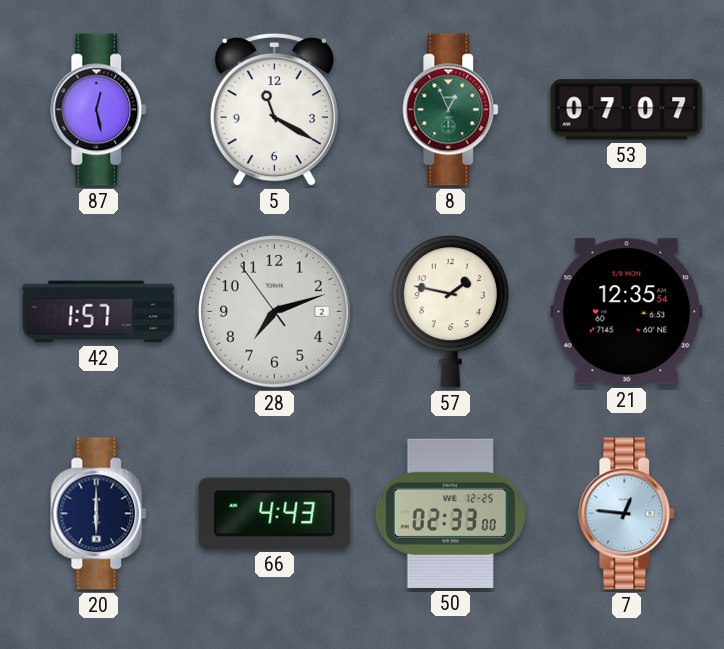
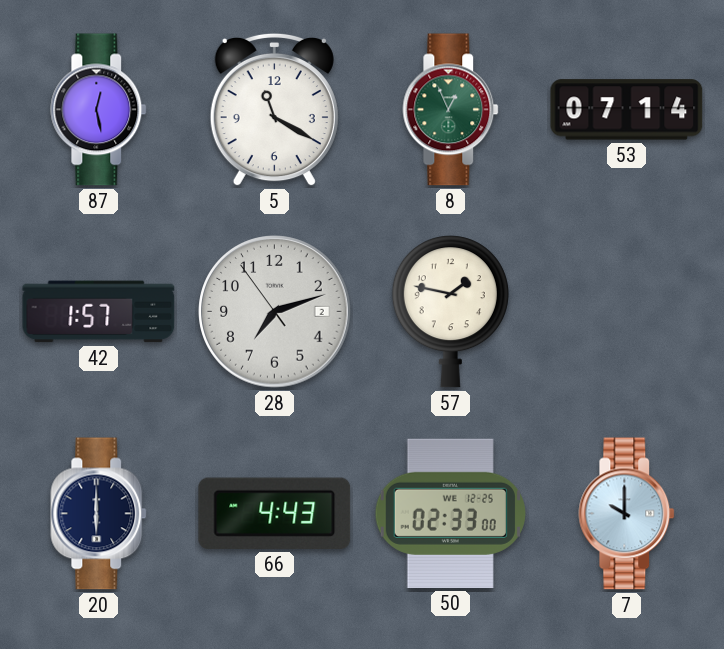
53: 07:07 -> 07:14
21: 12:35 -> none
7: 12:46 -> 10:00
